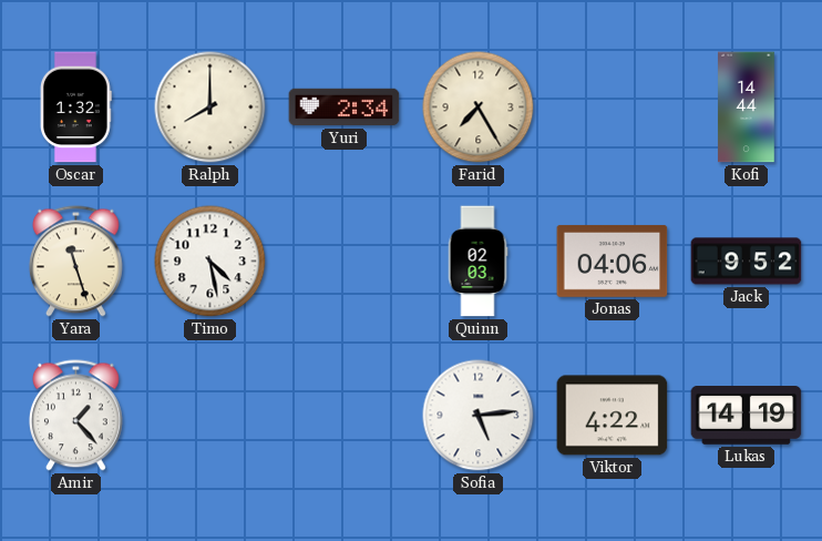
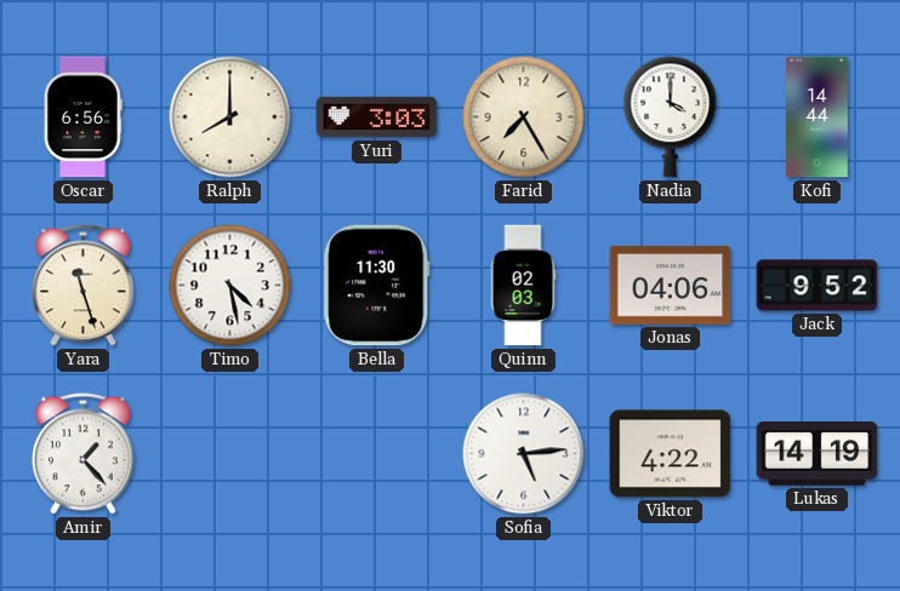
Oscar: 1:32 -> 6:56
Yuri: 2:34 -> 3:03
Nadia: none -> 4:00
Bella: none -> 11:30
